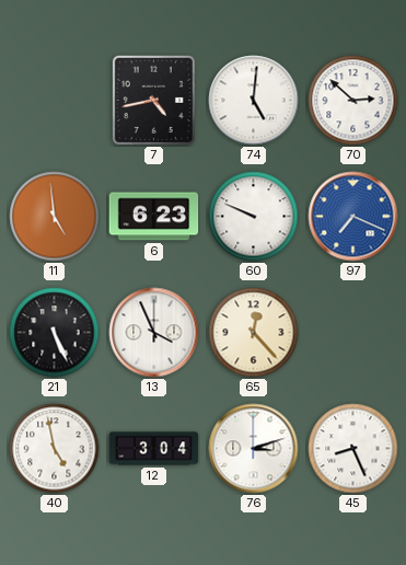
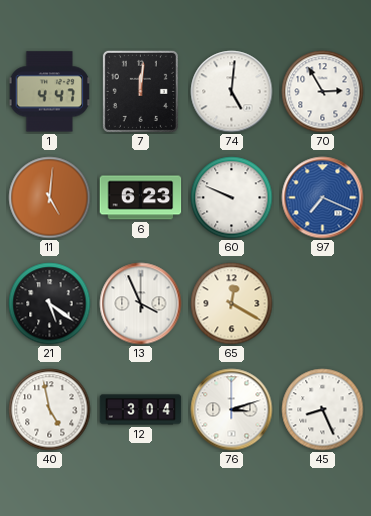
1: none -> 4:47
7: 4:43 -> 12:01
70: 2:52 -> 2:55
11: 4:59 -> 5:01
21: 5:26 -> 5:21
65: 12:23 -> 12:20
